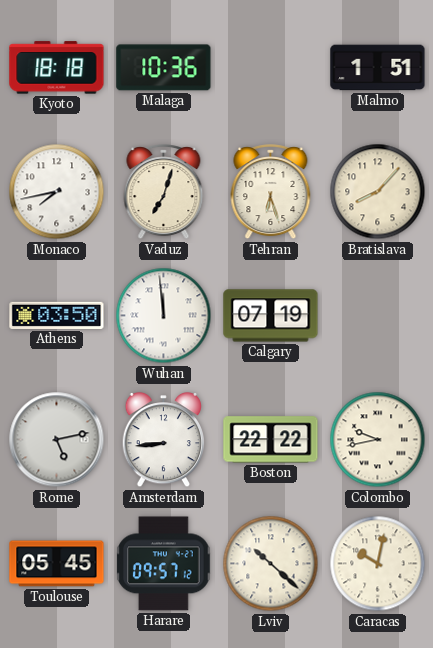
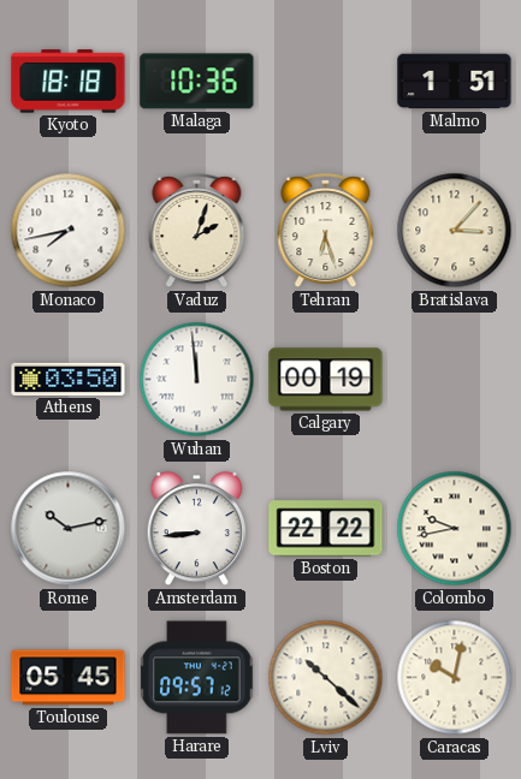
Vaduz: 7:03 -> 2:03
Bratislava: 8:07 -> 3:07
Calgary: 07:19 -> 00:19
Rome: 5:13 -> 10:13
